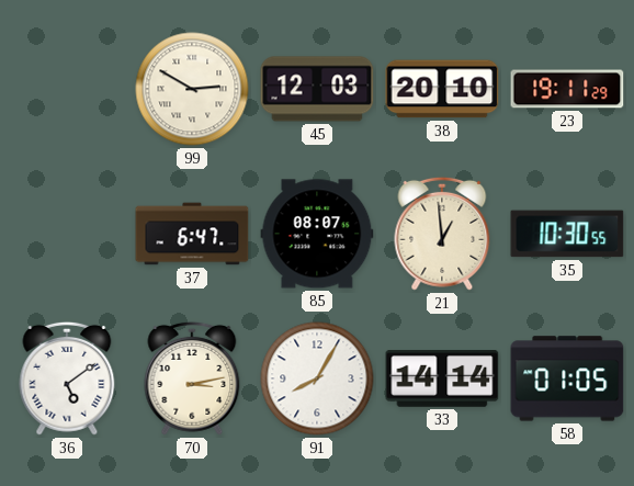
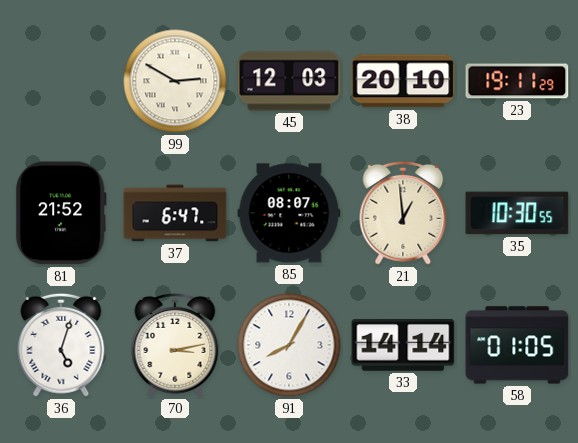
81: none -> 21:52
36: 5:09 -> 5:03
